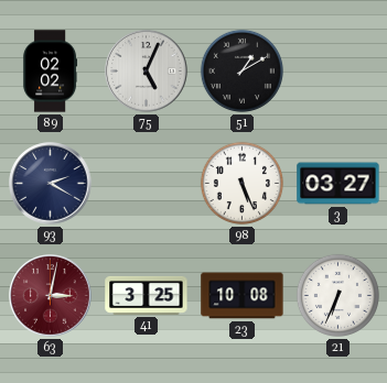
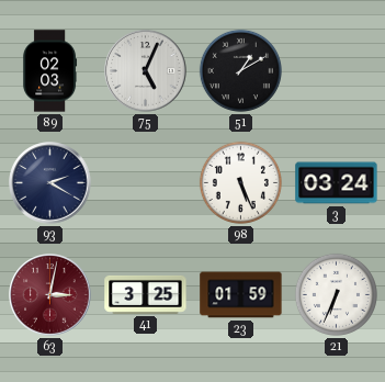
89: 02:02 -> 02:03
3: 03:27 -> 03:24
23: 10:08 -> 01:59
